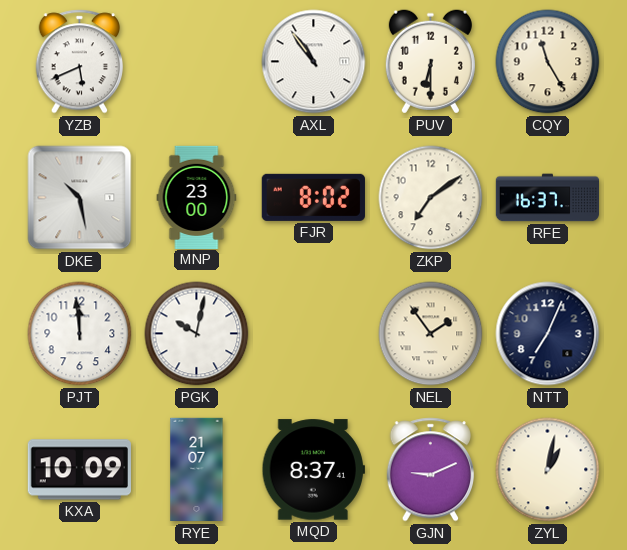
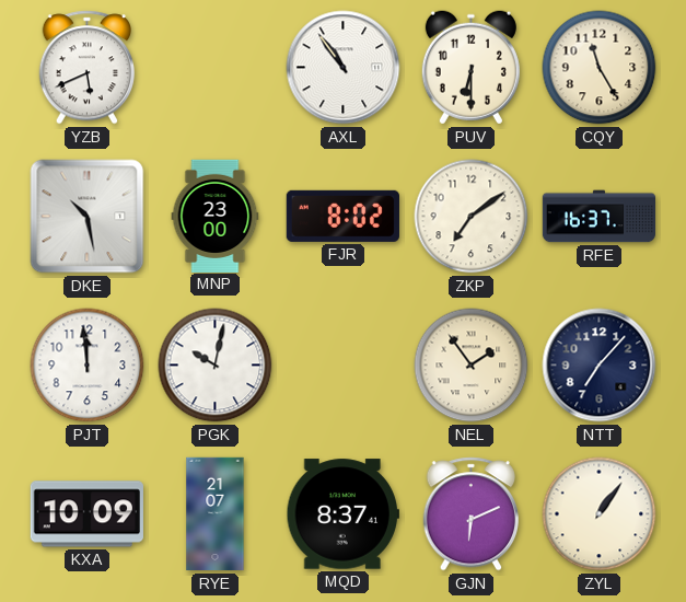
NTT: 7:04 -> 7:07
GJN: 9:11 -> 6:11
ZYL: 1:02 -> 1:06
